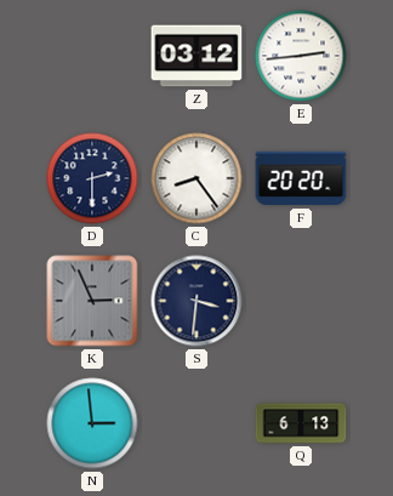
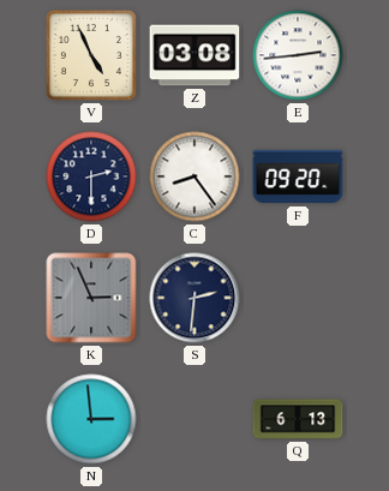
V: none -> 4:56
Z: 03:12 -> 03:08
F: 20:20 -> 09:20
S: 3:31 -> 2:31
